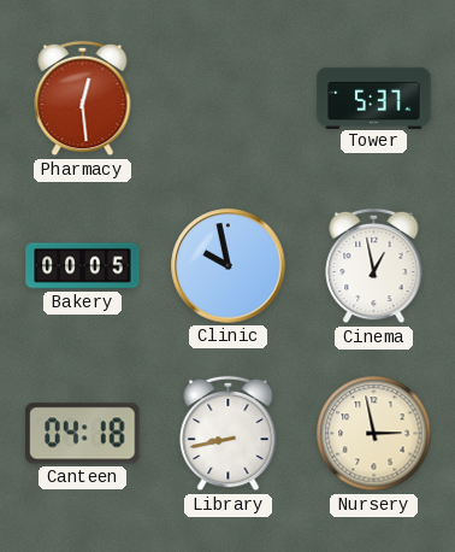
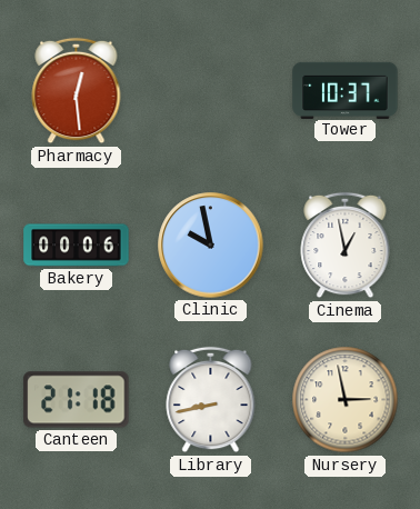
Tower: 5:37 -> 10:37
Bakery: 00:05 -> 00:06
Canteen: 04:18 -> 21:18
